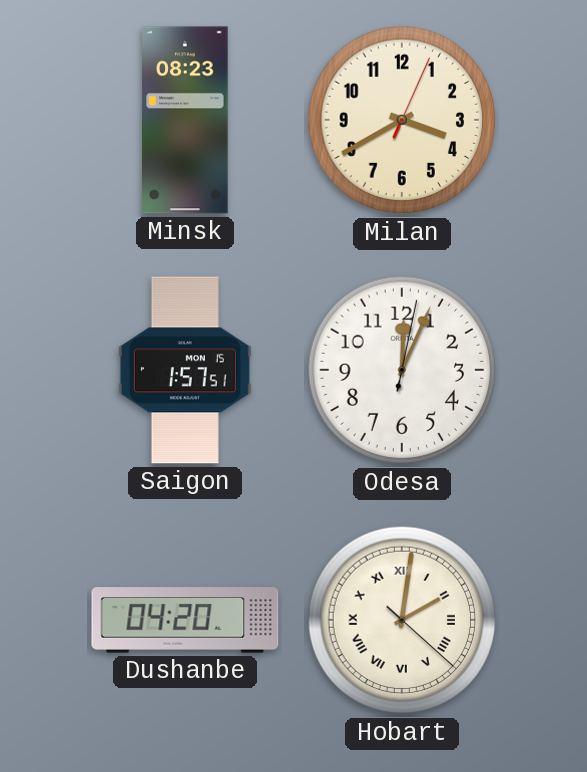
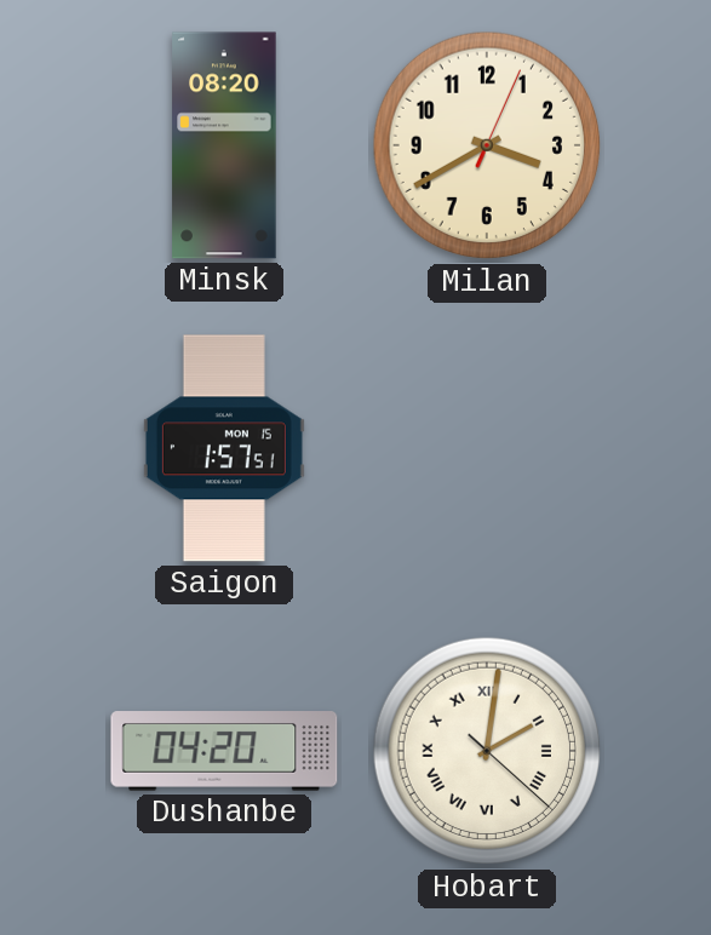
Minsk: 08:23 -> 08:20
Odesa: 12:04 -> none
